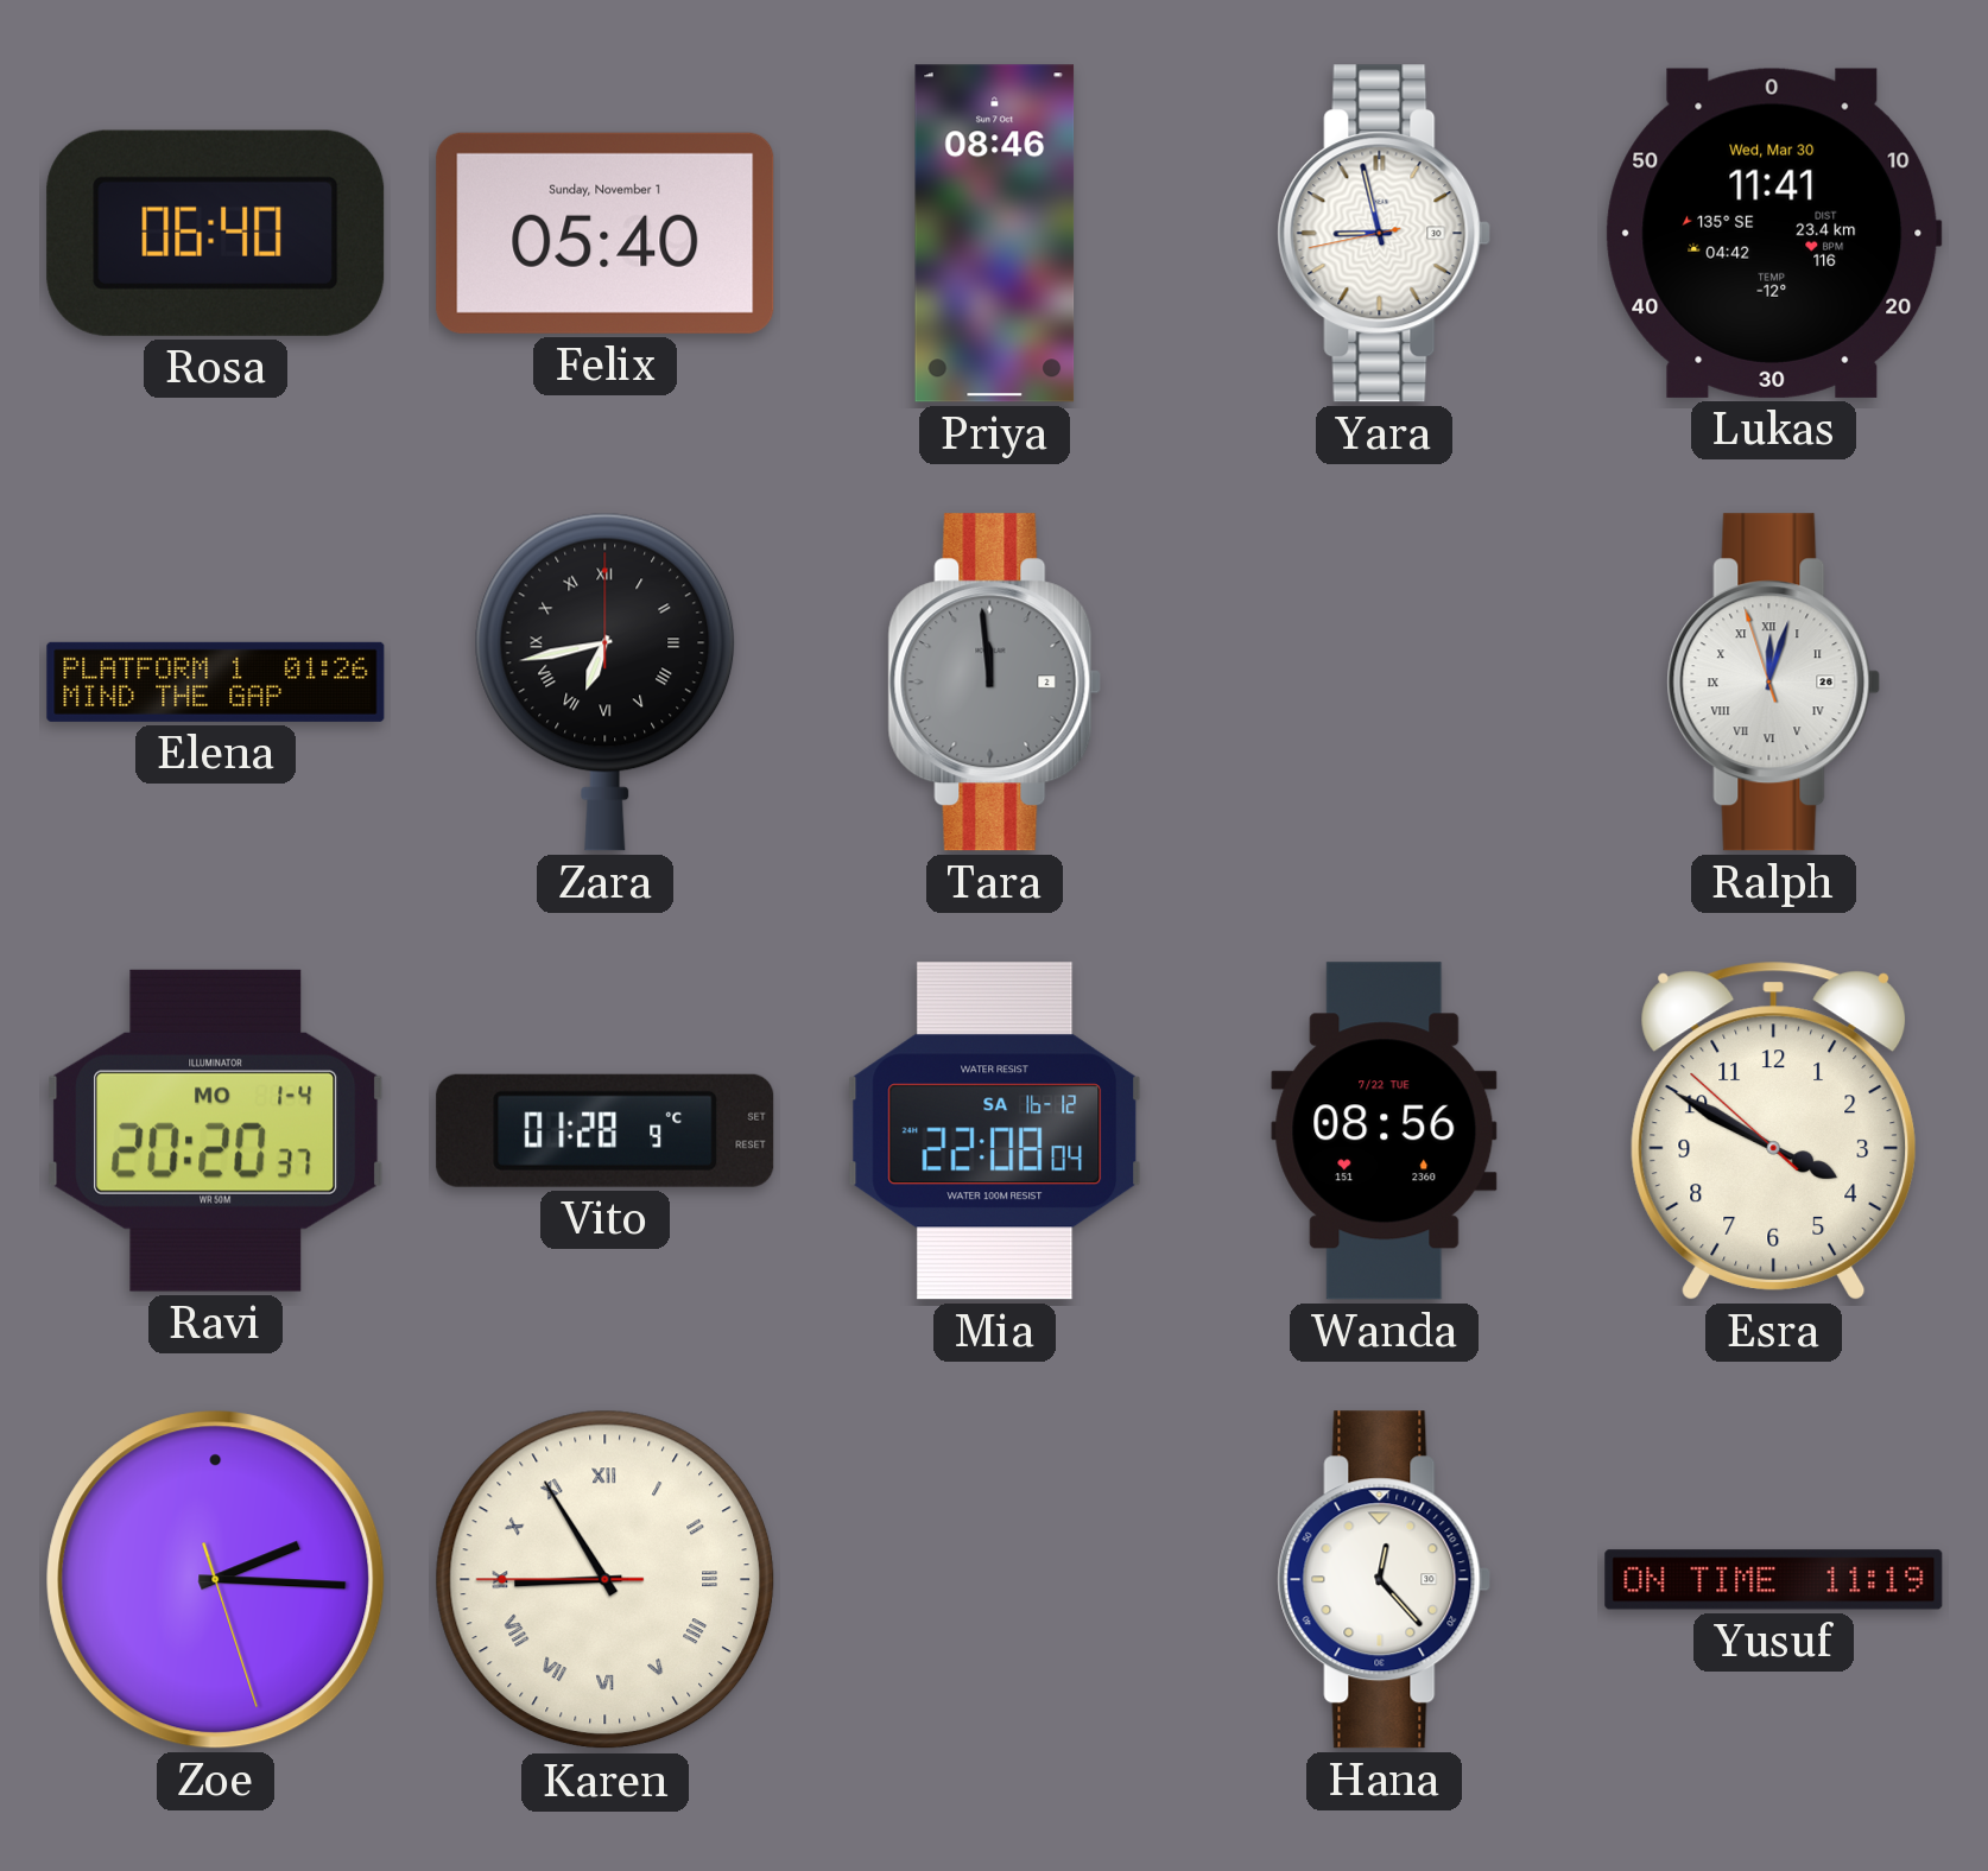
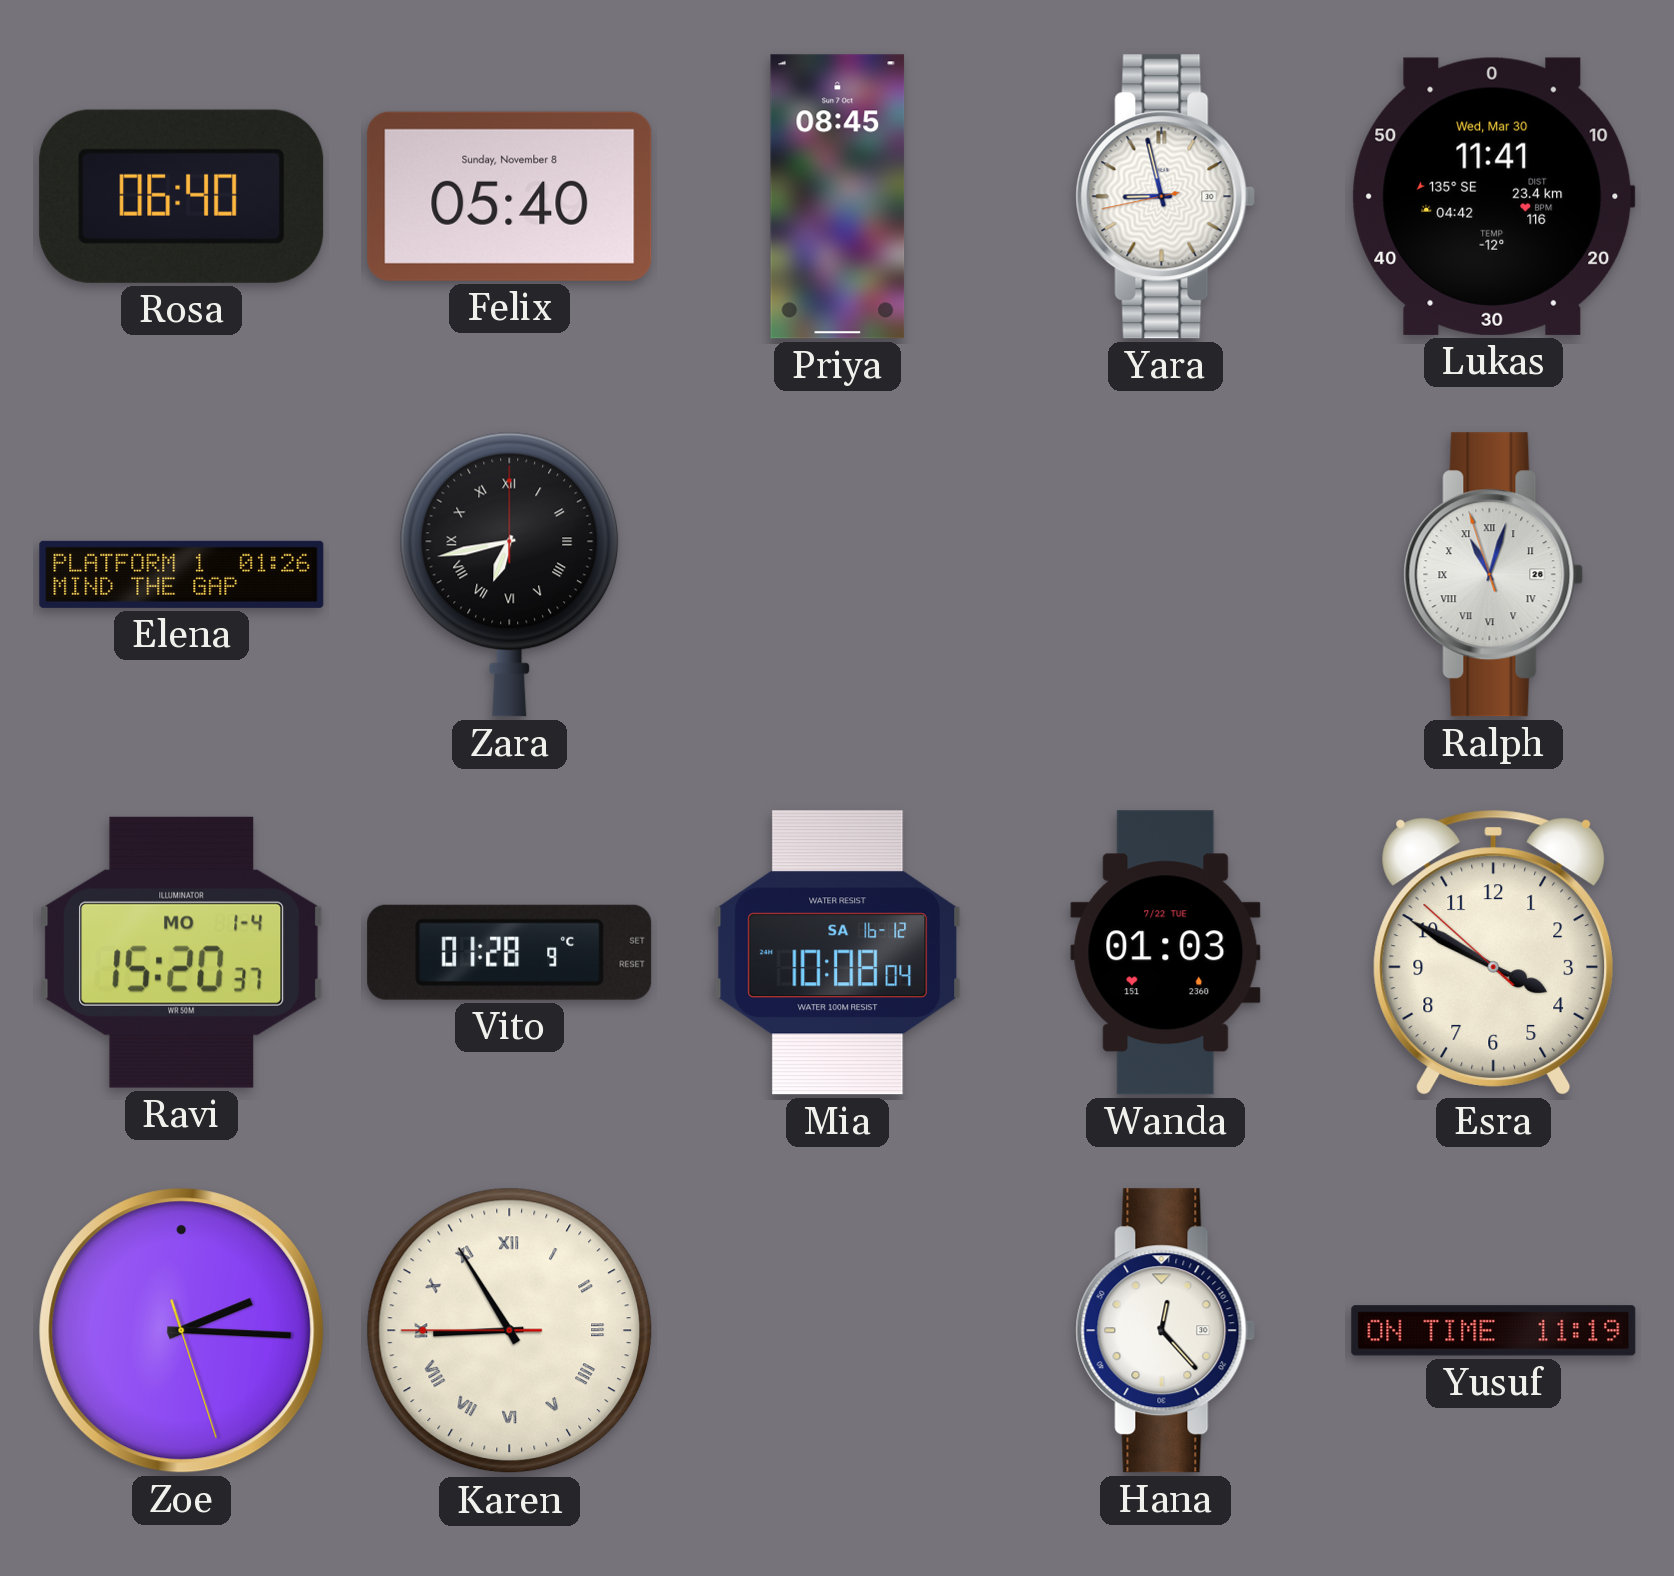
Felix date: Sunday, November 1 -> Sunday, November 8
Priya: 08:46 -> 08:45
Tara: 11:59 -> none
Ralph: 12:02 -> 11:02
Ravi: 20:20 -> 15:20
Mia: 22:08 -> 10:08
Wanda: 08:56 -> 01:03
